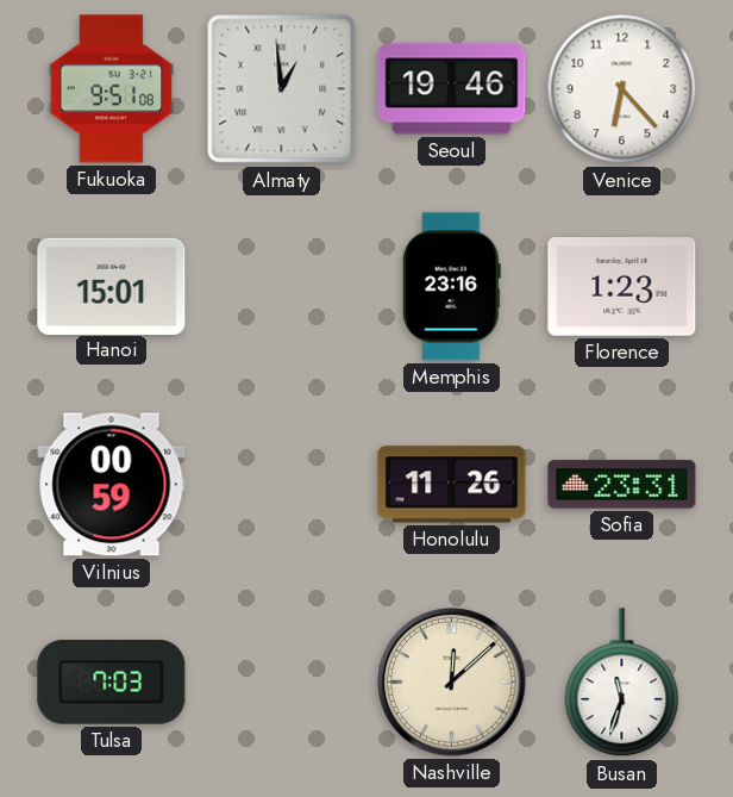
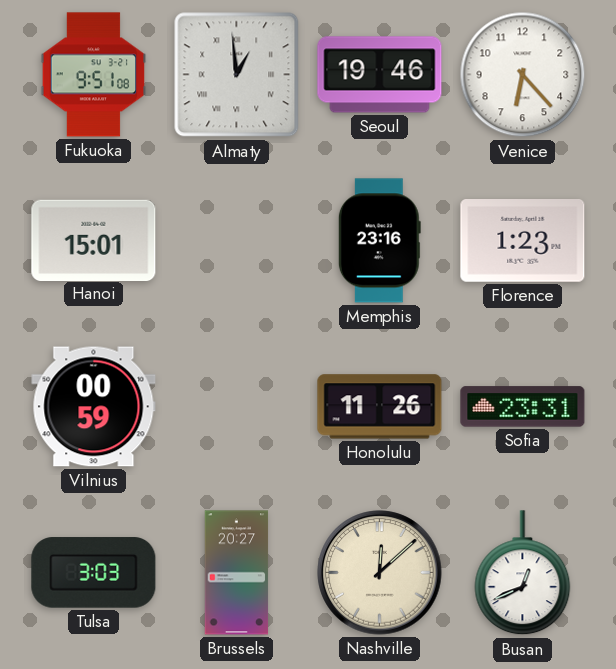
Tulsa: 7:03 -> 3:03
Brussels: none -> 20:27
Busan: 11:33 -> 12:41
